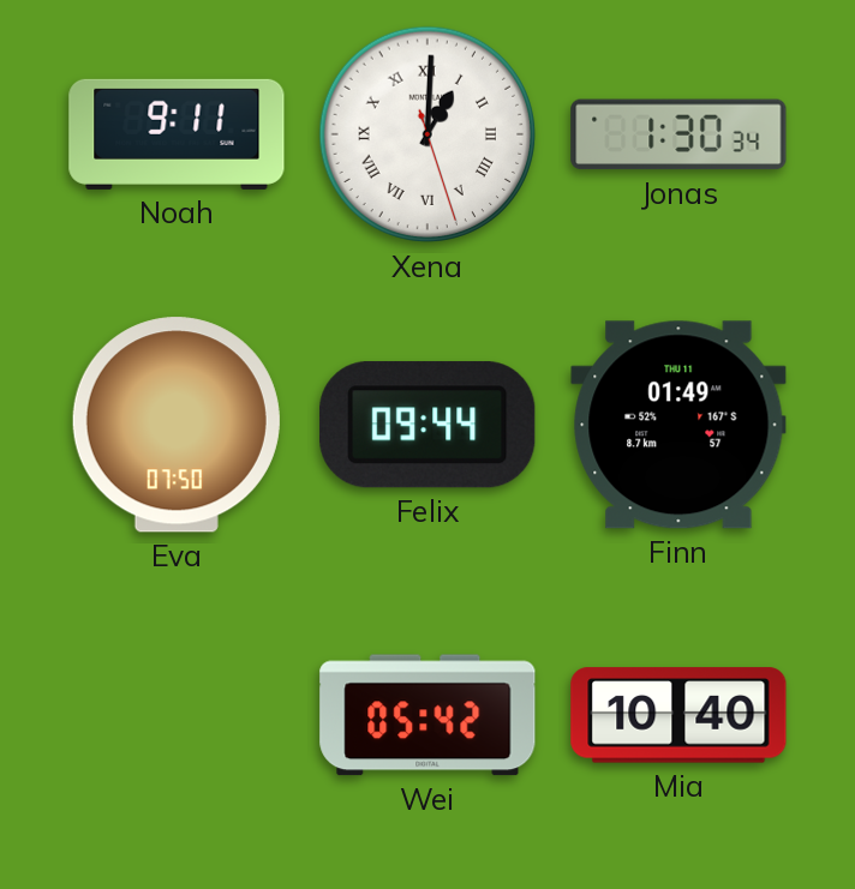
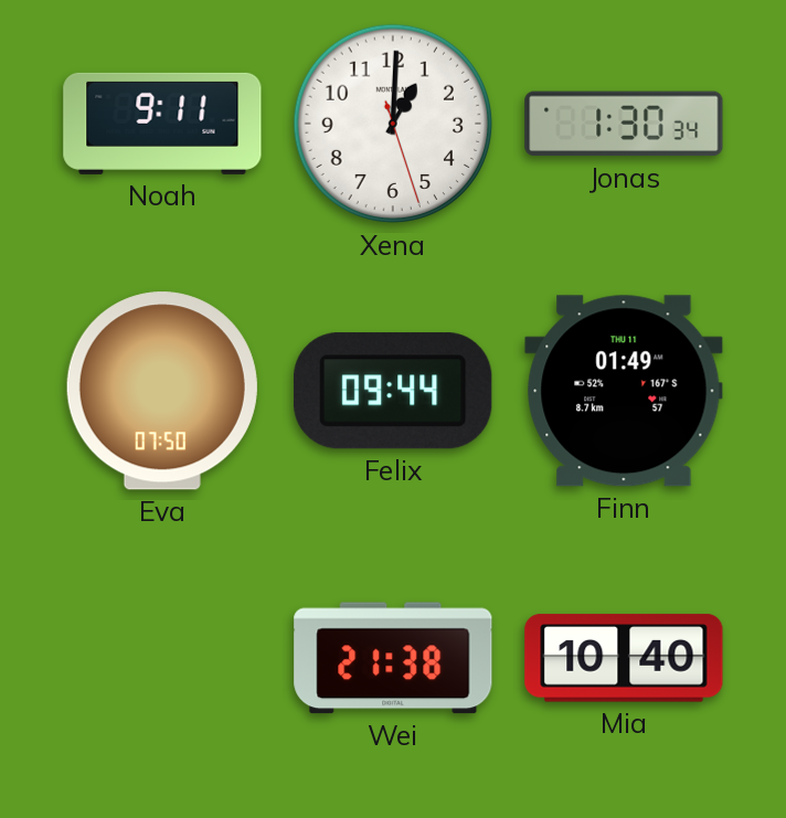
Xena numerals: Roman -> Arabic
Wei: 05:42 -> 21:38
